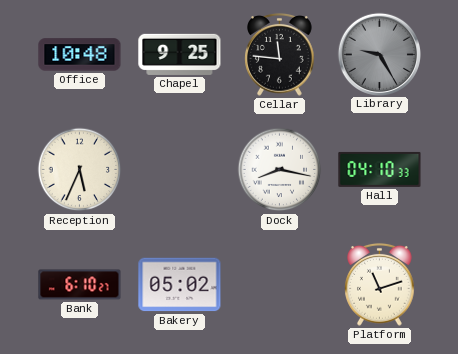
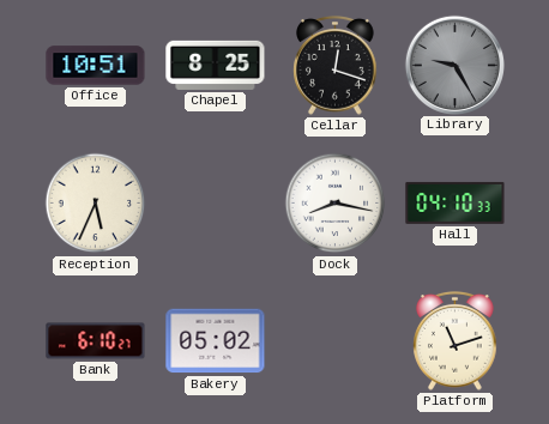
Office: 10:48 -> 10:51
Chapel: 9:25 -> 8:25
Cellar: 11:46 -> 12:18
